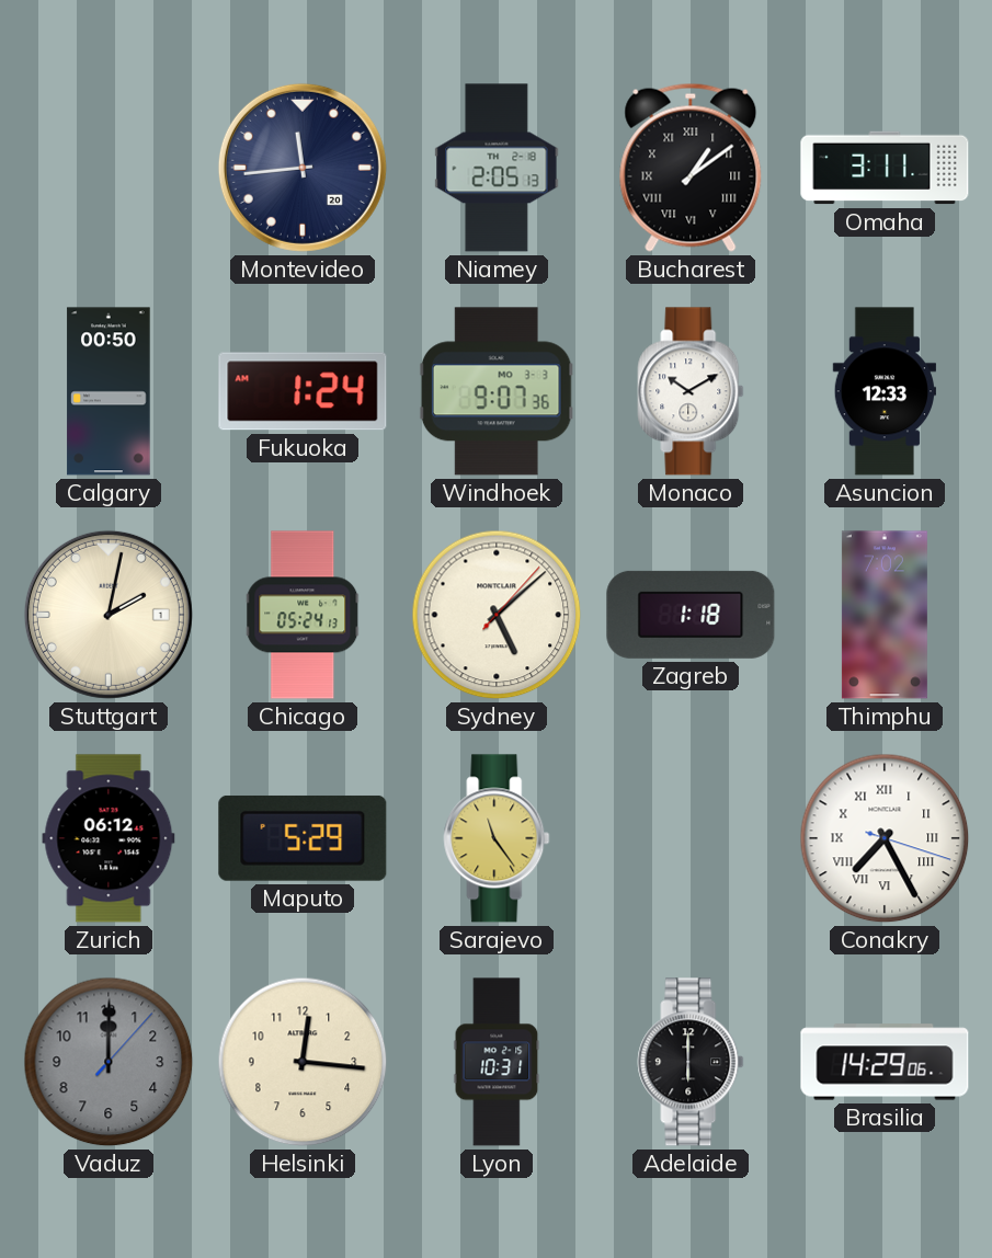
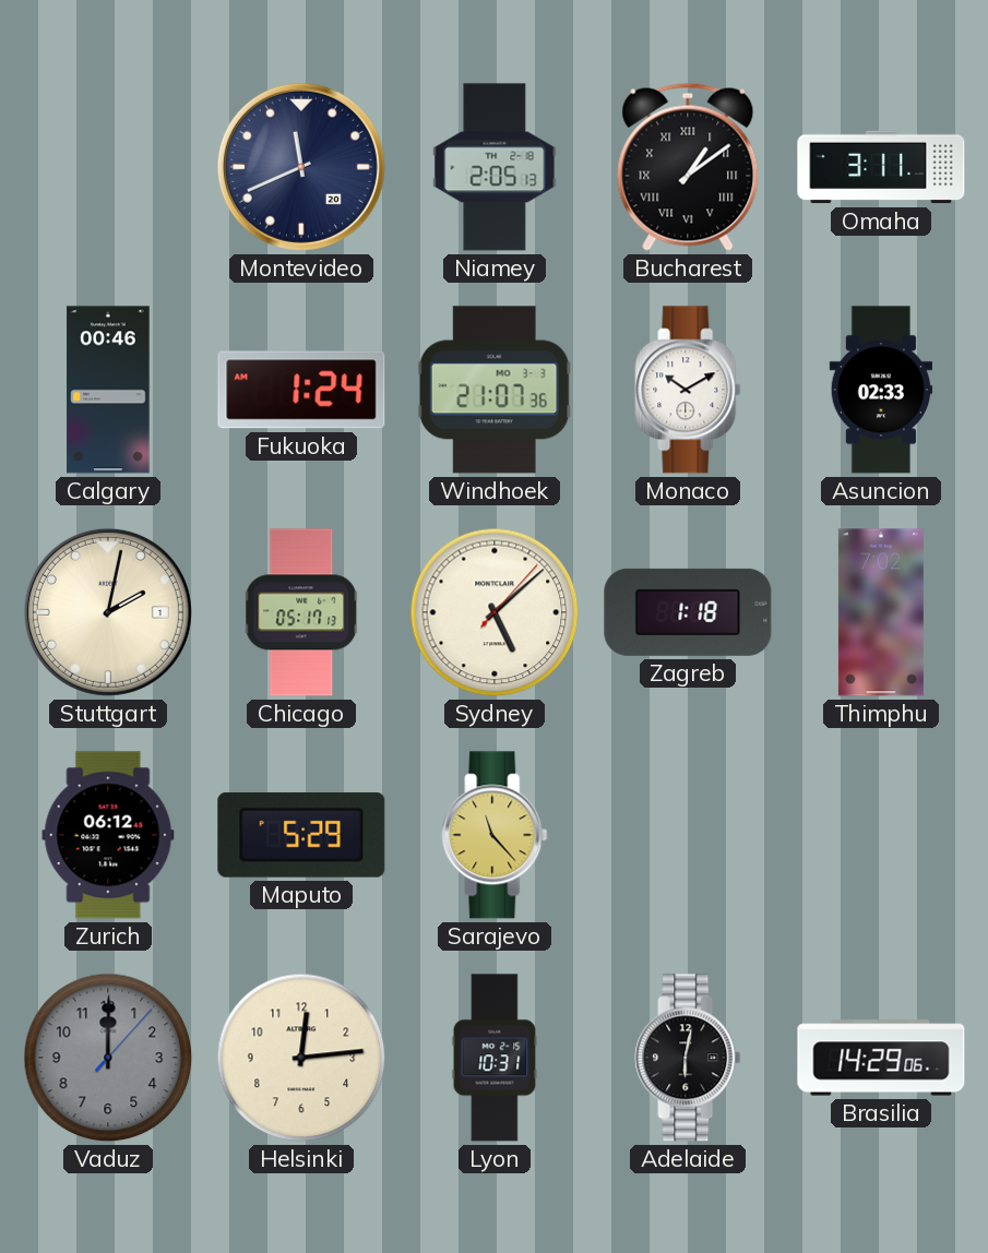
Montevideo: 11:44 -> 11:41
Calgary: 00:50 -> 00:46
Windhoek: 9:07 -> 21:07
Asuncion: 12:33 -> 02:33
Chicago: 05:24 -> 05:17
Sarajevo: 11:24 -> 11:23
Conakry: 7:25 -> none
Helsinki: 12:16 -> 12:14
Adelaide: 6:00 -> 6:02
